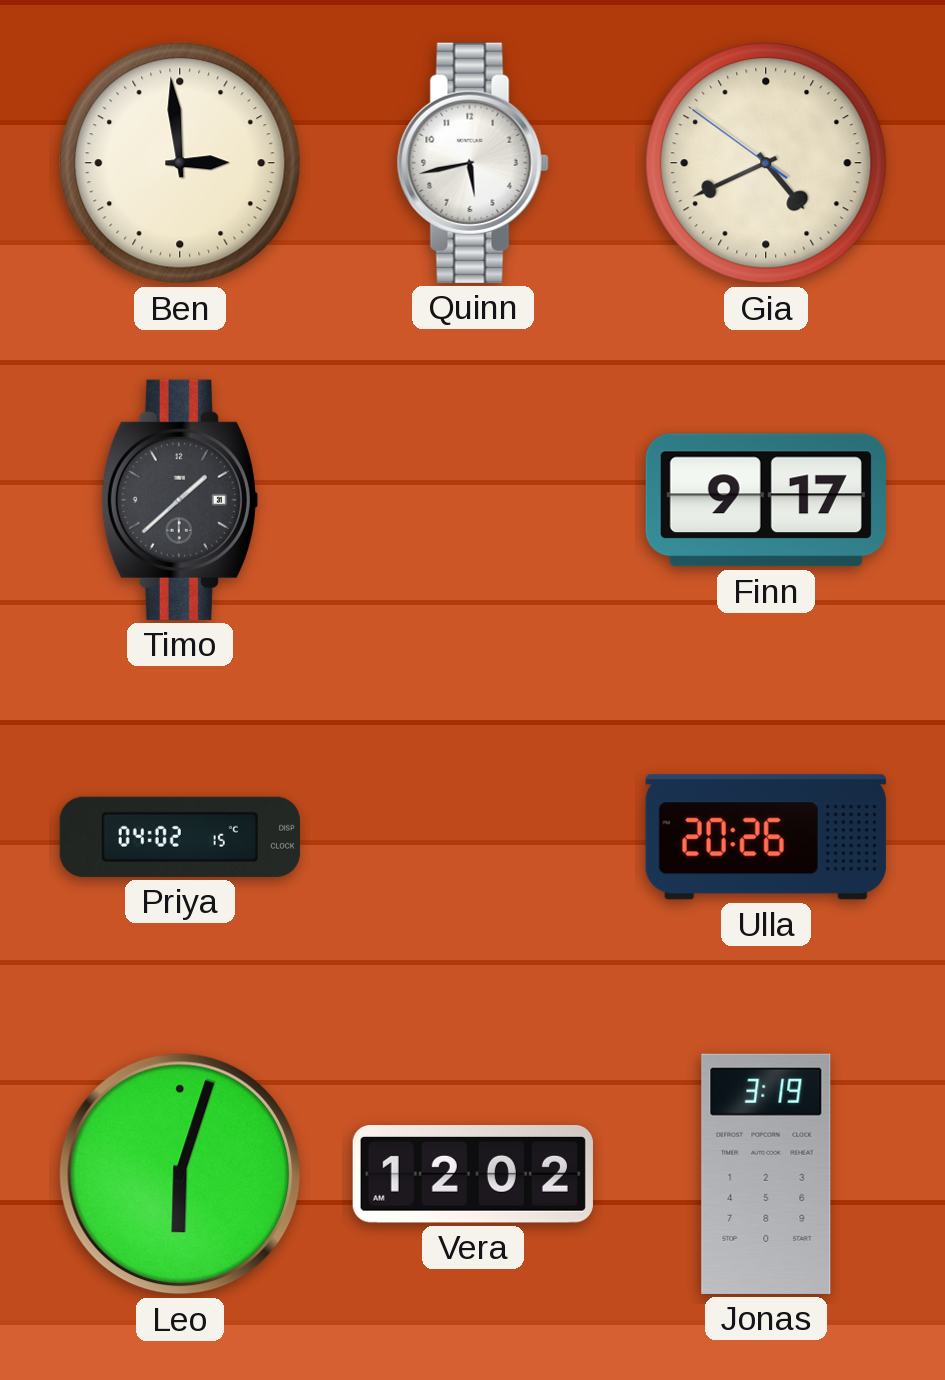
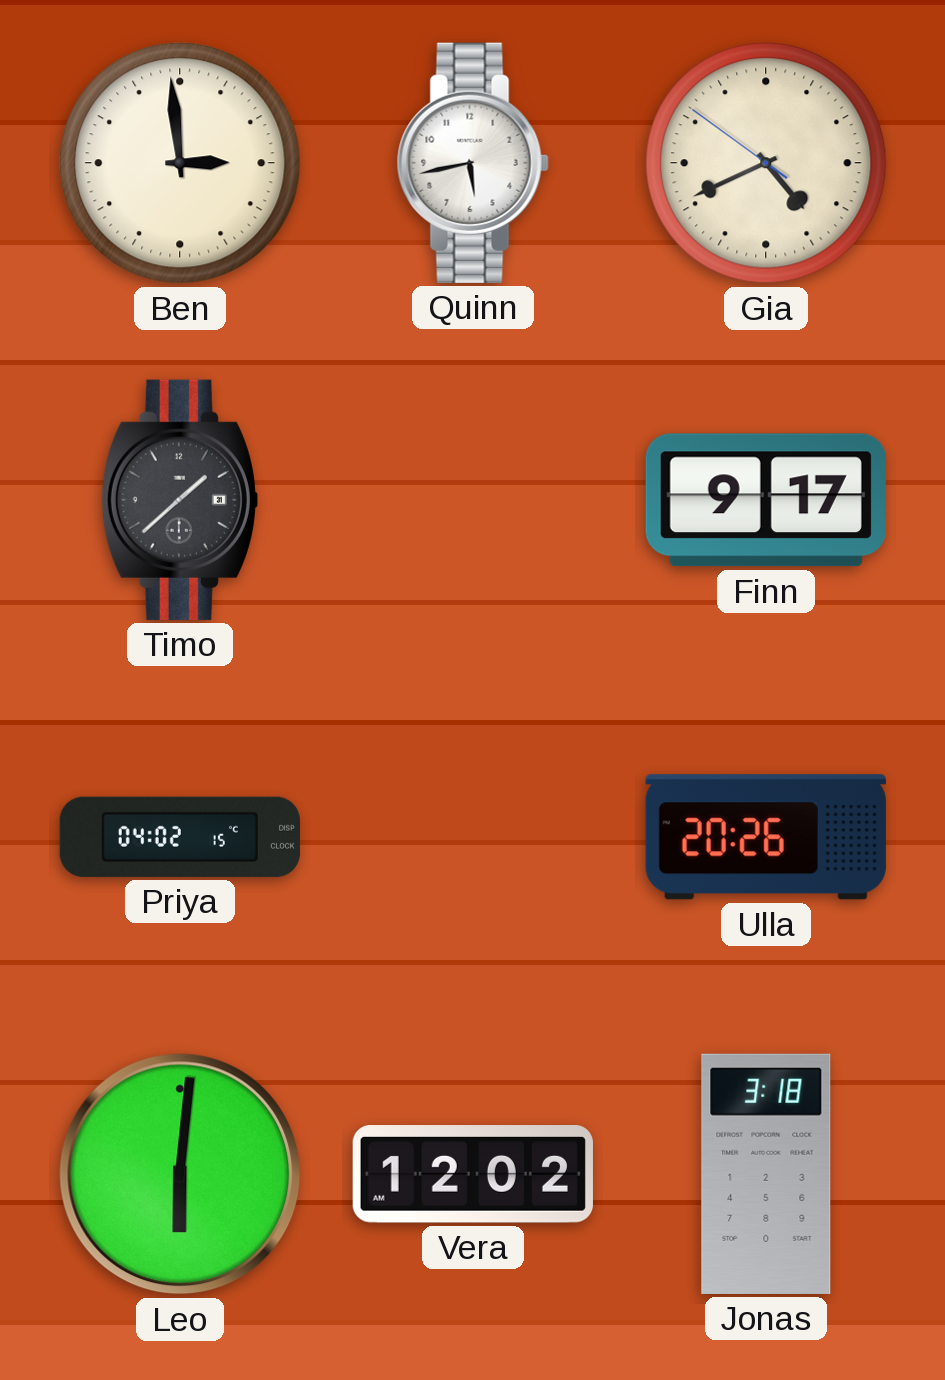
Leo: 6:03 -> 6:01
Jonas: 3:19 -> 3:18
